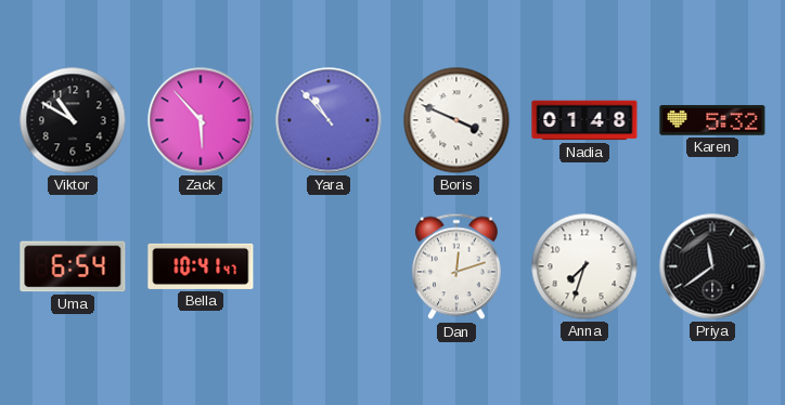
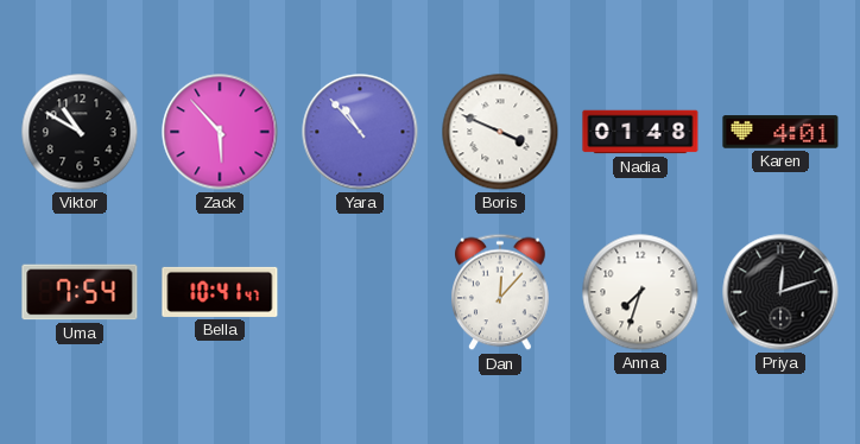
Karen: 5:32 -> 4:01
Uma: 6:54 -> 7:54
Dan: 12:12 -> 12:07
Priya: 11:39 -> 12:12
